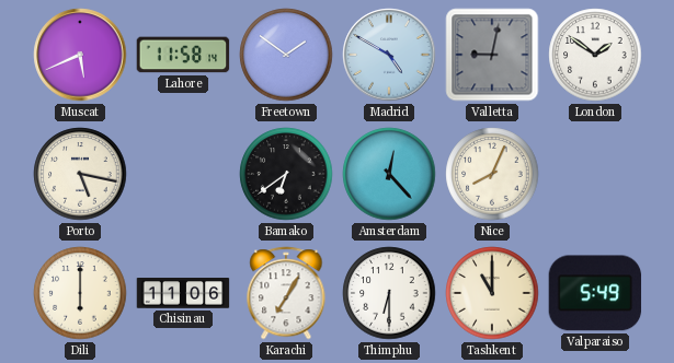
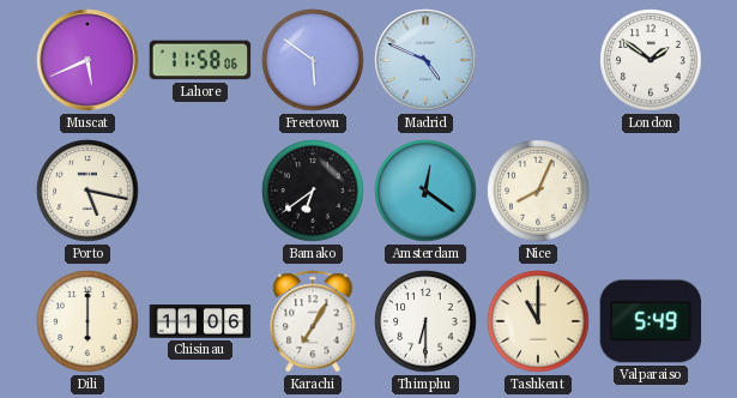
Lahore: 11:58:14 -> 11:58:06
Freetown: 1:51 -> 5:51
Madrid: 4:50 -> 4:49
Valletta: 9:02 -> none
Amsterdam: 12:23 -> 12:21
